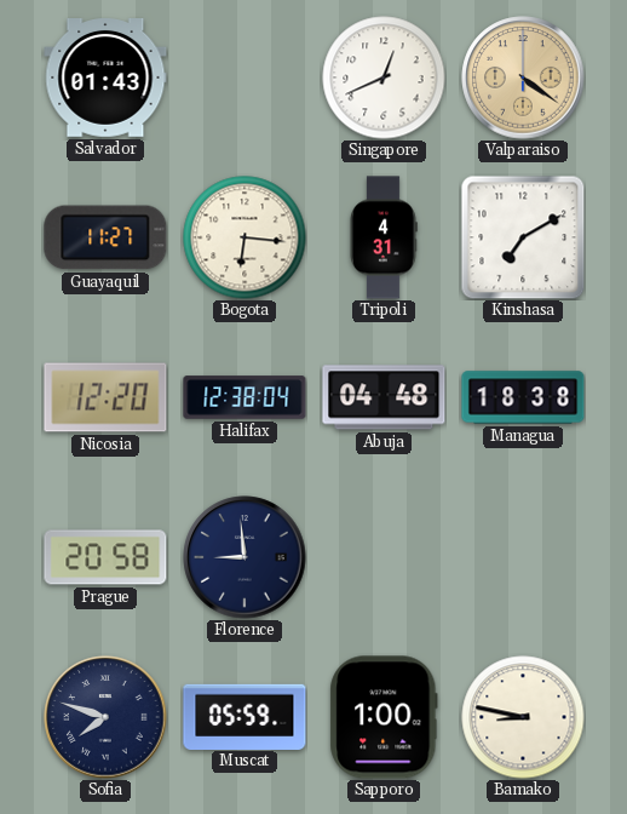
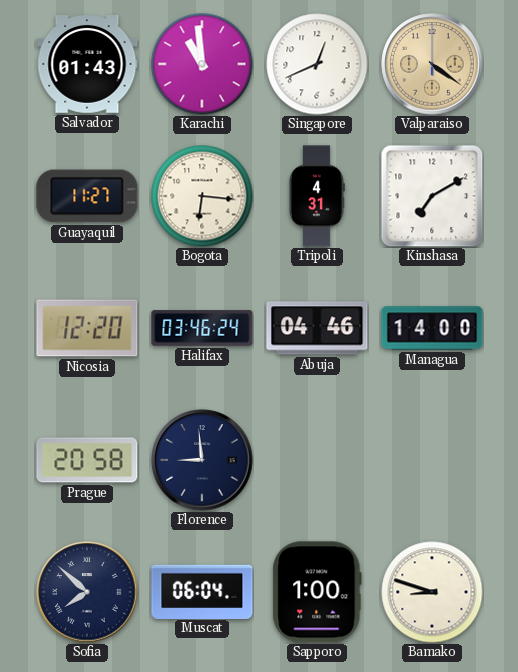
Karachi: none -> 10:59
Halifax: 12:38 -> 03:46
Abuja: 04:48 -> 04:46
Managua: 18:38 -> 14:00
Sofia: 7:48 -> 7:52
Muscat: 05:59 -> 06:04
Bamako: 8:47 -> 8:48
